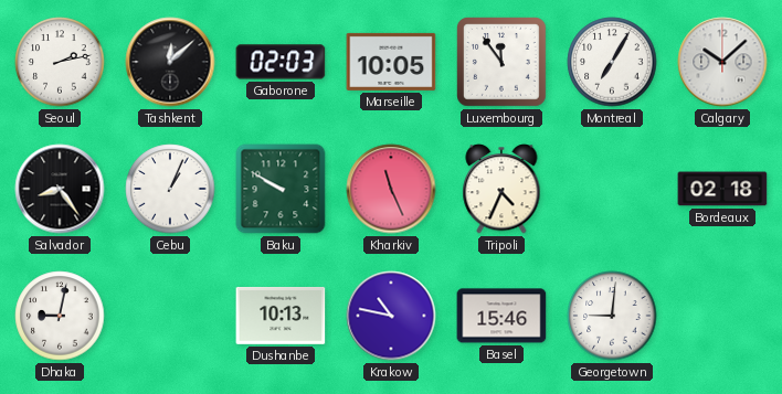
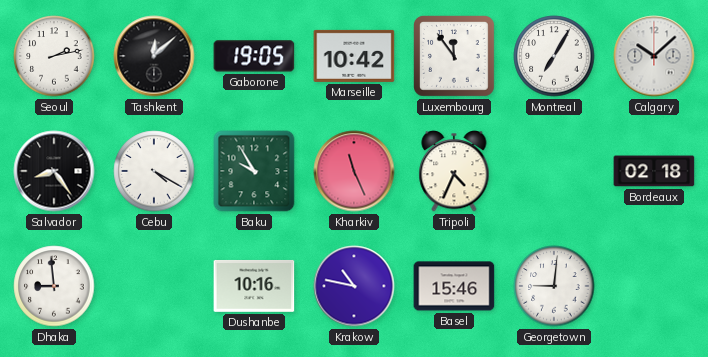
Gaborone: 02:03 -> 19:05
Marseille: 10:05 -> 10:42
Cebu: 1:04 -> 4:20
Baku: 9:50 -> 9:55
Dhaka: 9:02 -> 8:59
Dushanbe: 10:13 -> 10:16
